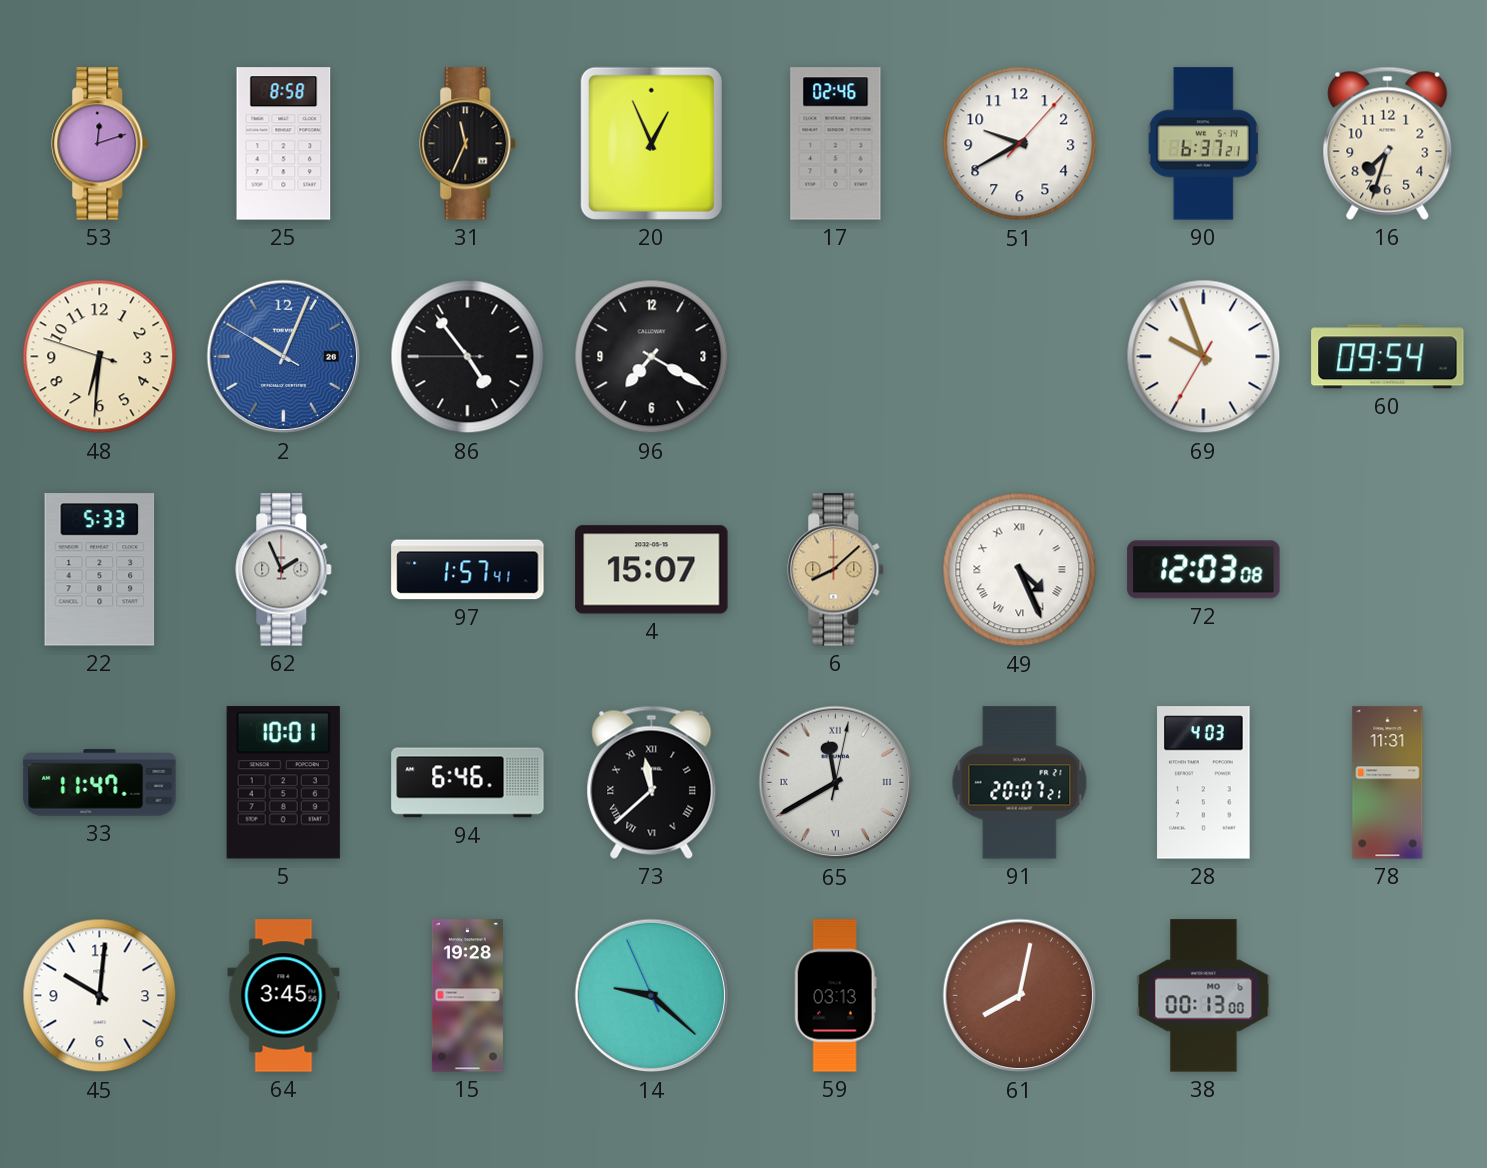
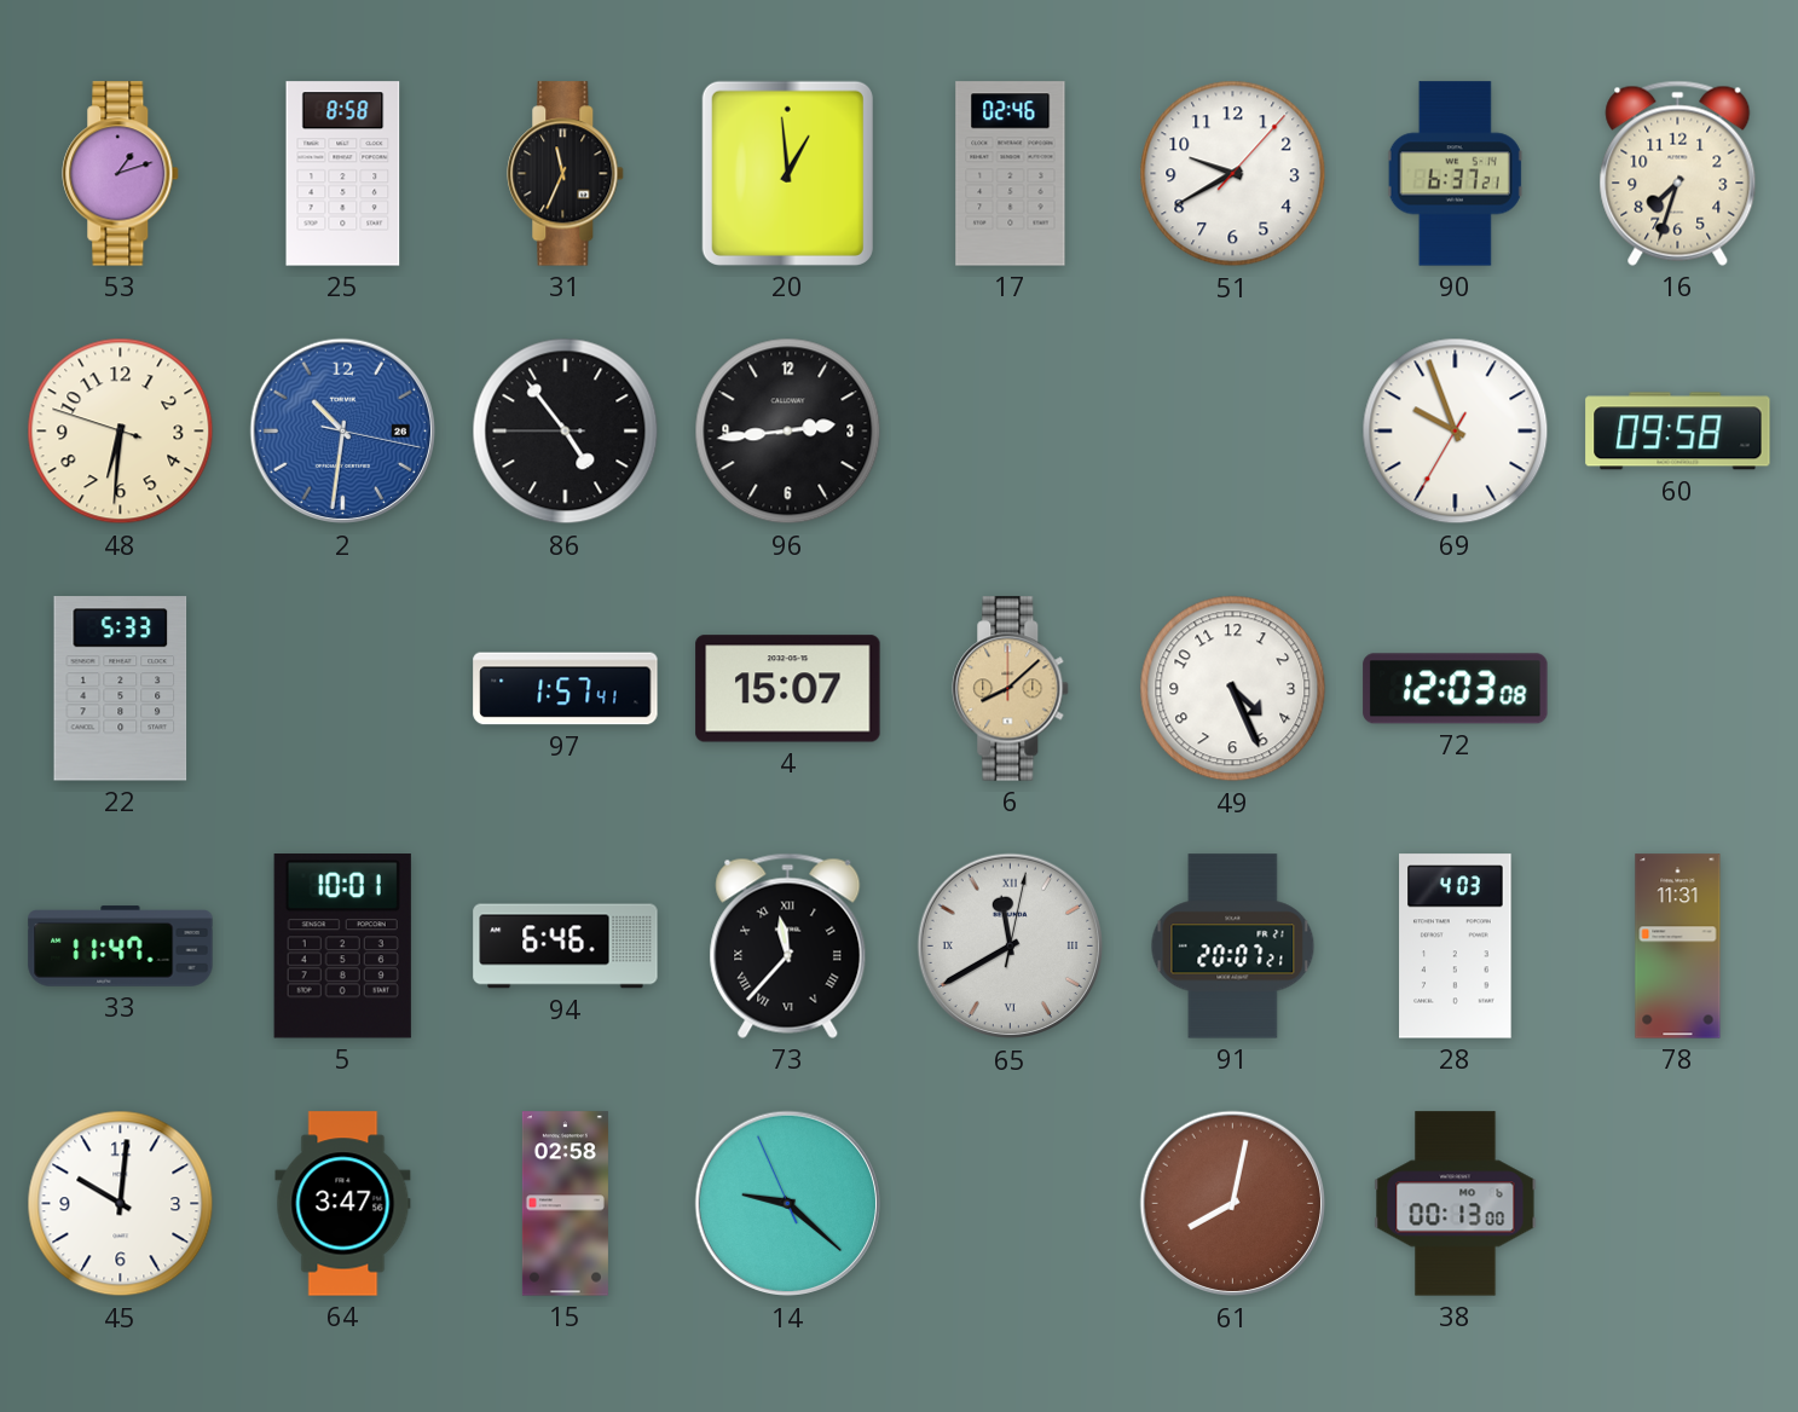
53: 12:12 -> 1:12
20: 12:56 -> 12:59
2: 10:03 -> 10:31
96: 7:20 -> 2:44
60: 09:54 -> 09:58
62: 1:56 -> none
49 numerals: Roman -> Arabic
73: 11:38 -> 11:37
64: 3:45 -> 3:47
15: 19:28 -> 02:58
59: 03:13 -> none
